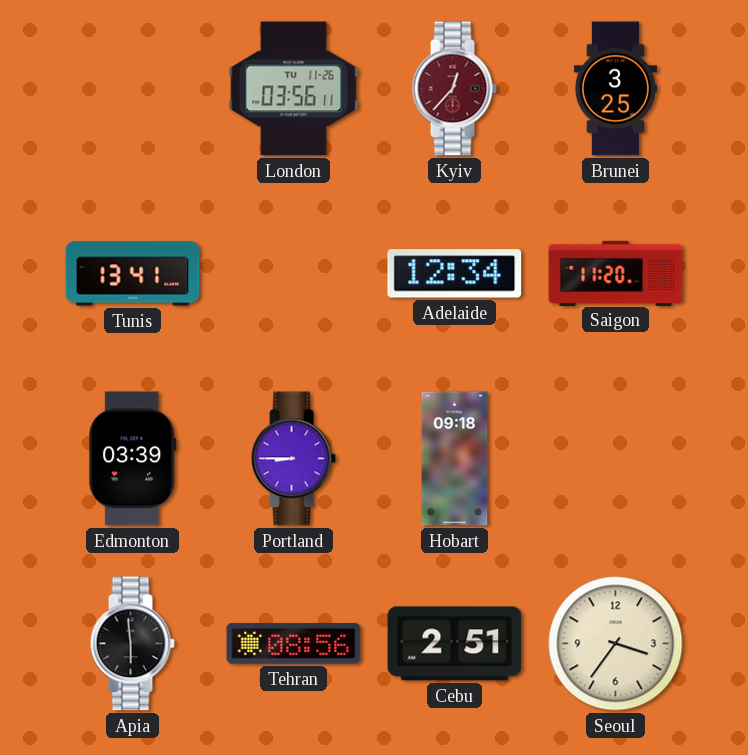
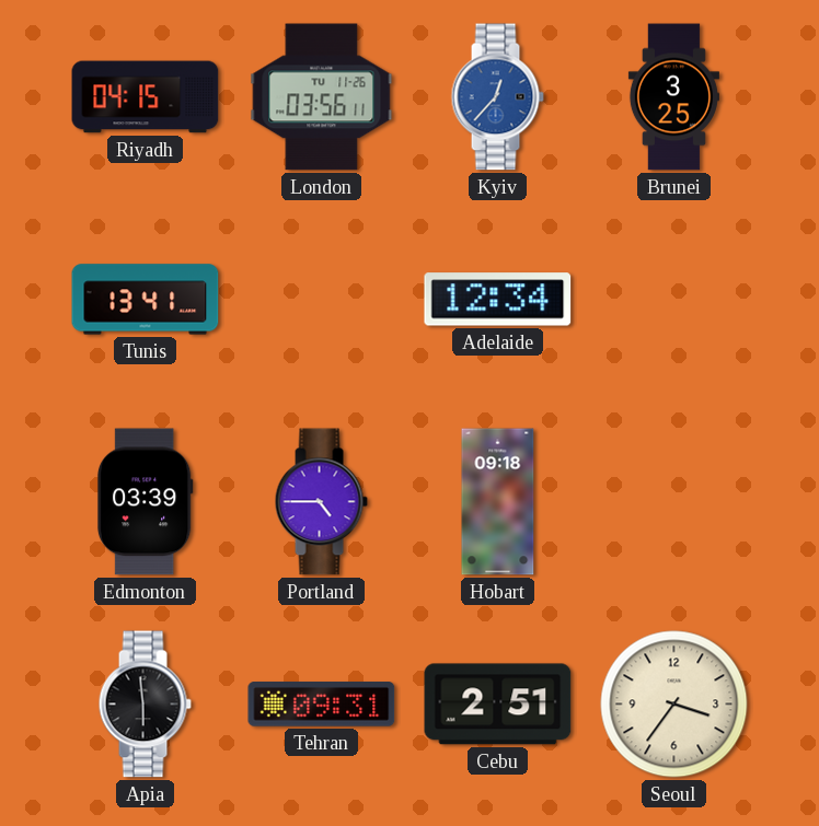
Riyadh: none -> 04:15
Kyiv dial: burgundy -> blue
Saigon: 11:20 -> none
Portland: 8:45 -> 4:45
Tehran: 08:56 -> 09:31
